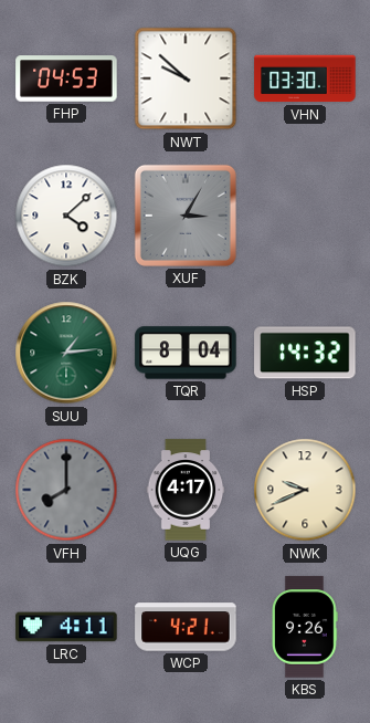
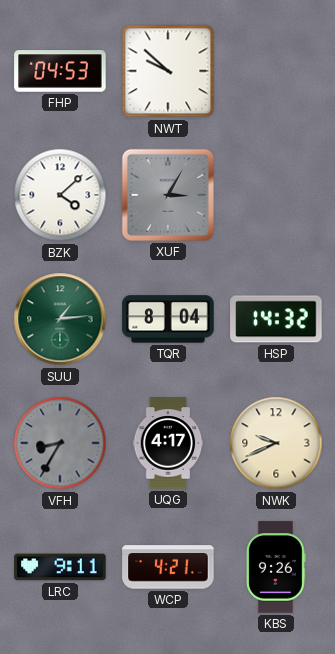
VHN: 03:30 -> none
VFH: 8:00 -> 8:35
LRC: 4:11 -> 9:11
